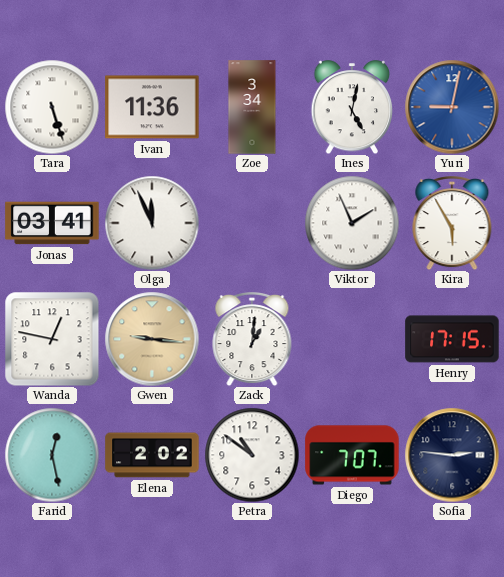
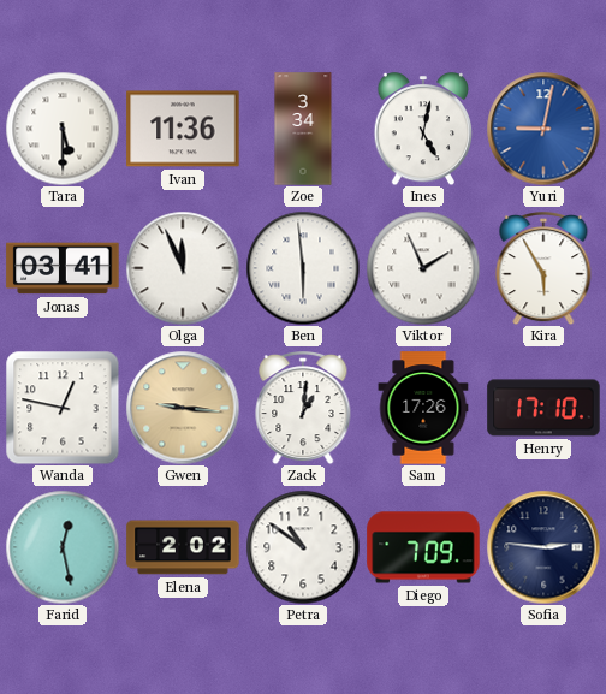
Tara: 5:27 -> 5:30
Ben: none -> 5:59
Sam: none -> 17:26
Henry: 17:15 -> 17:10
Diego: 7:07 -> 7:09
